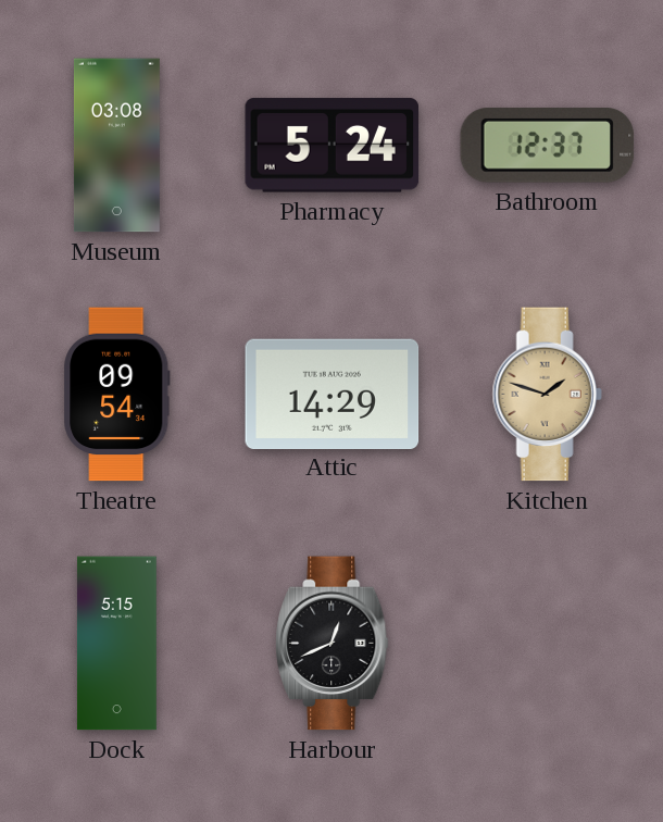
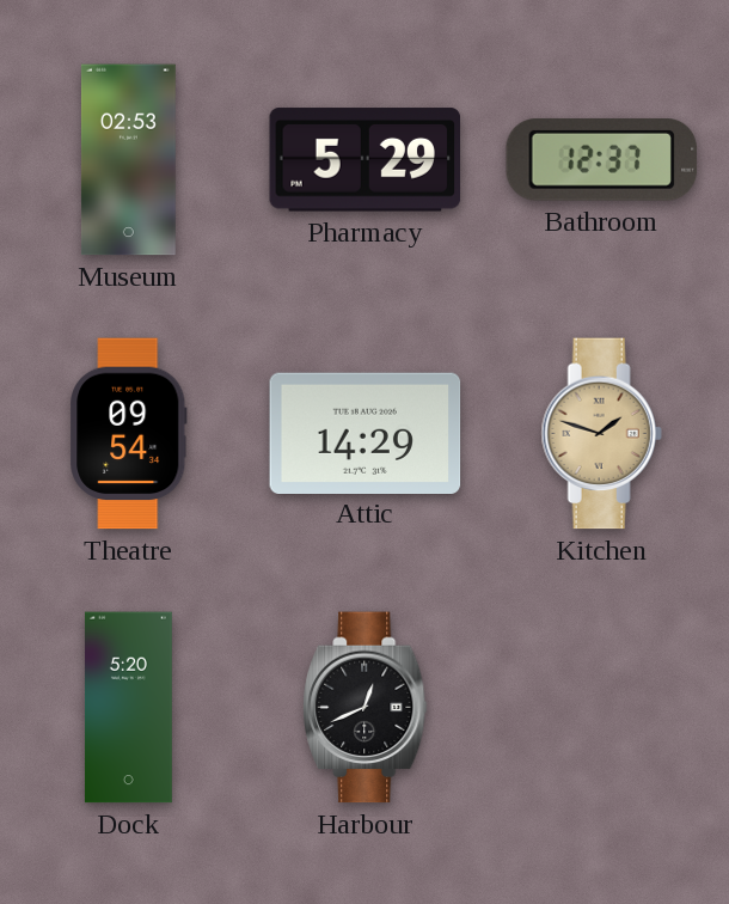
Museum: 03:08 -> 02:53
Pharmacy: 5:24 -> 5:29
Dock: 5:15 -> 5:20
